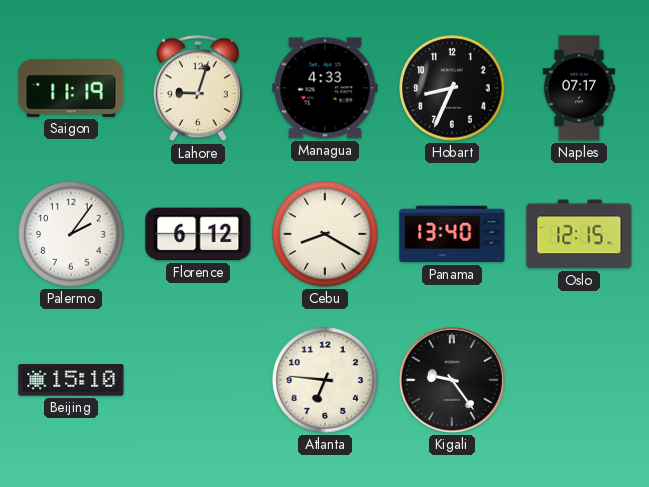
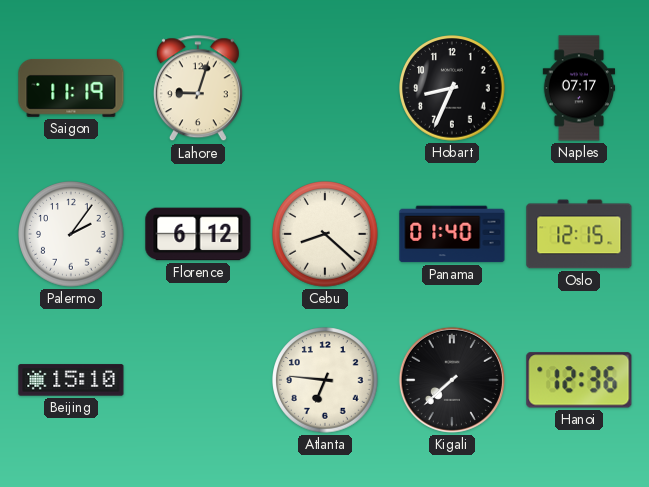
Managua: 4:33 -> none
Cebu: 8:20 -> 8:22
Panama: 13:40 -> 01:40
Kigali: 9:24 -> 7:38
Hanoi: none -> 12:36
